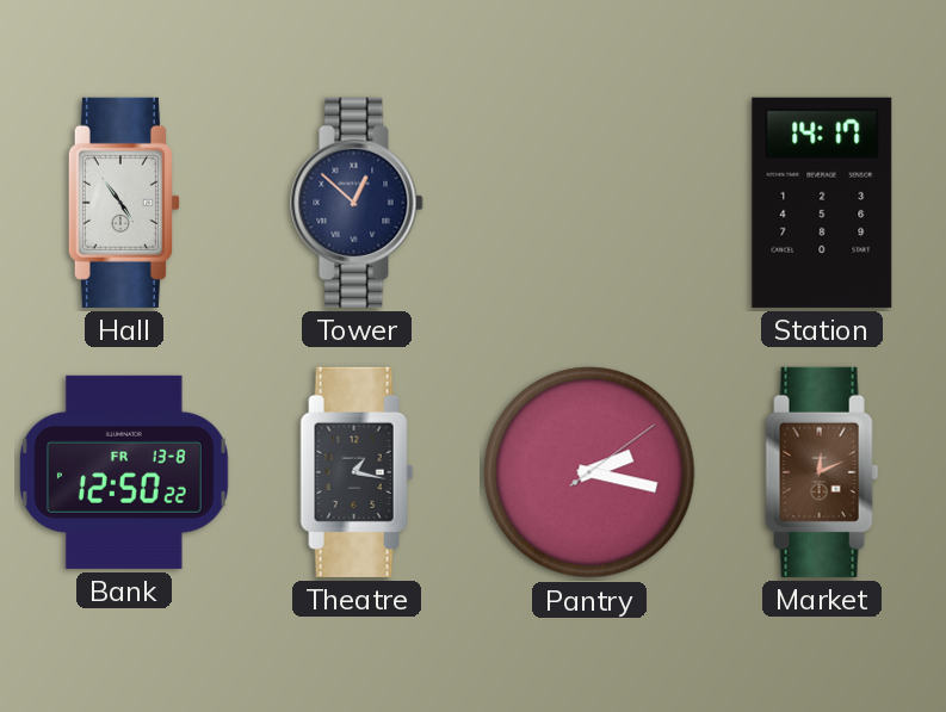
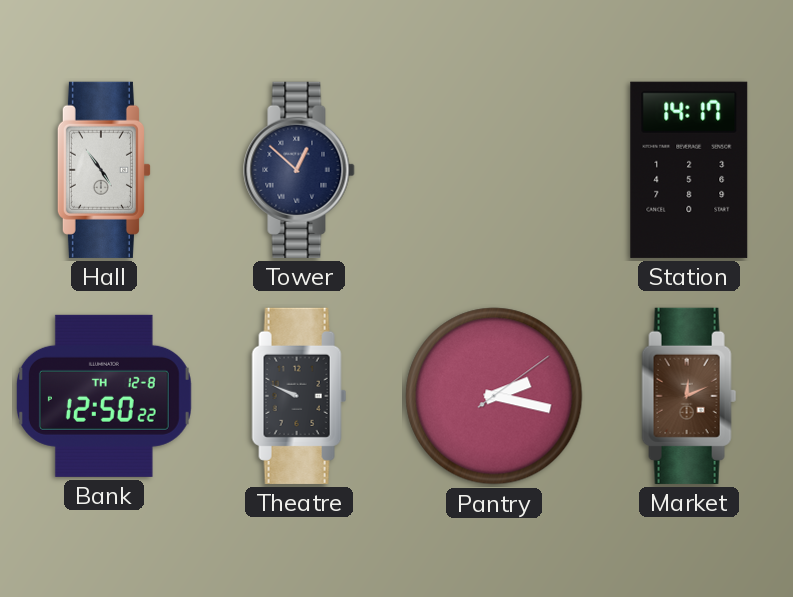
Bank date: FR 13-8 -> TH 12-8
Theatre: 1:17 -> 9:49
